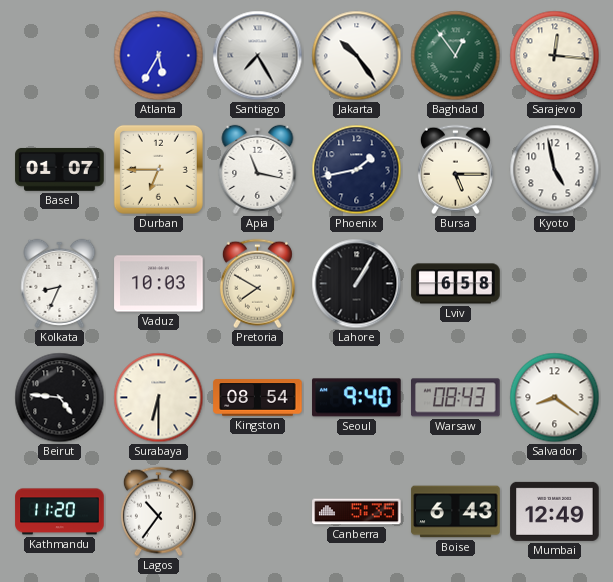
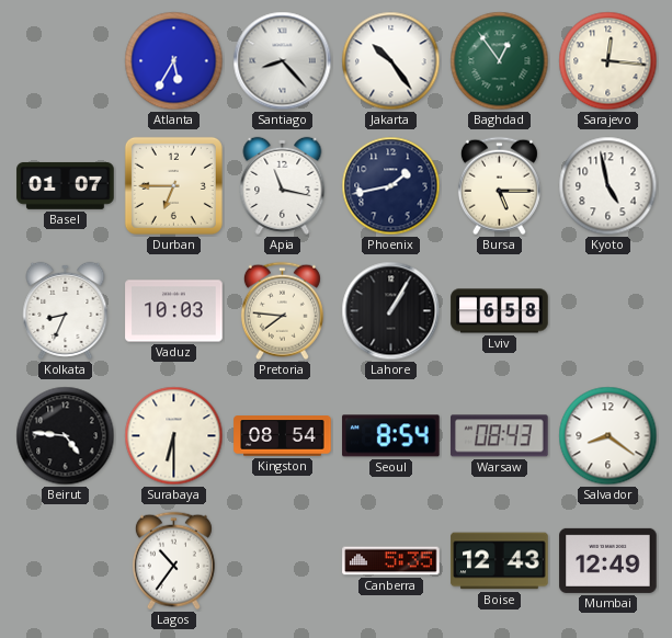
Santiago: 7:25 -> 8:23
Pretoria: 7:50 -> 7:46
Seoul: 9:40 -> 8:54
Kathmandu: 11:20 -> none
Boise: 6:43 -> 12:43
